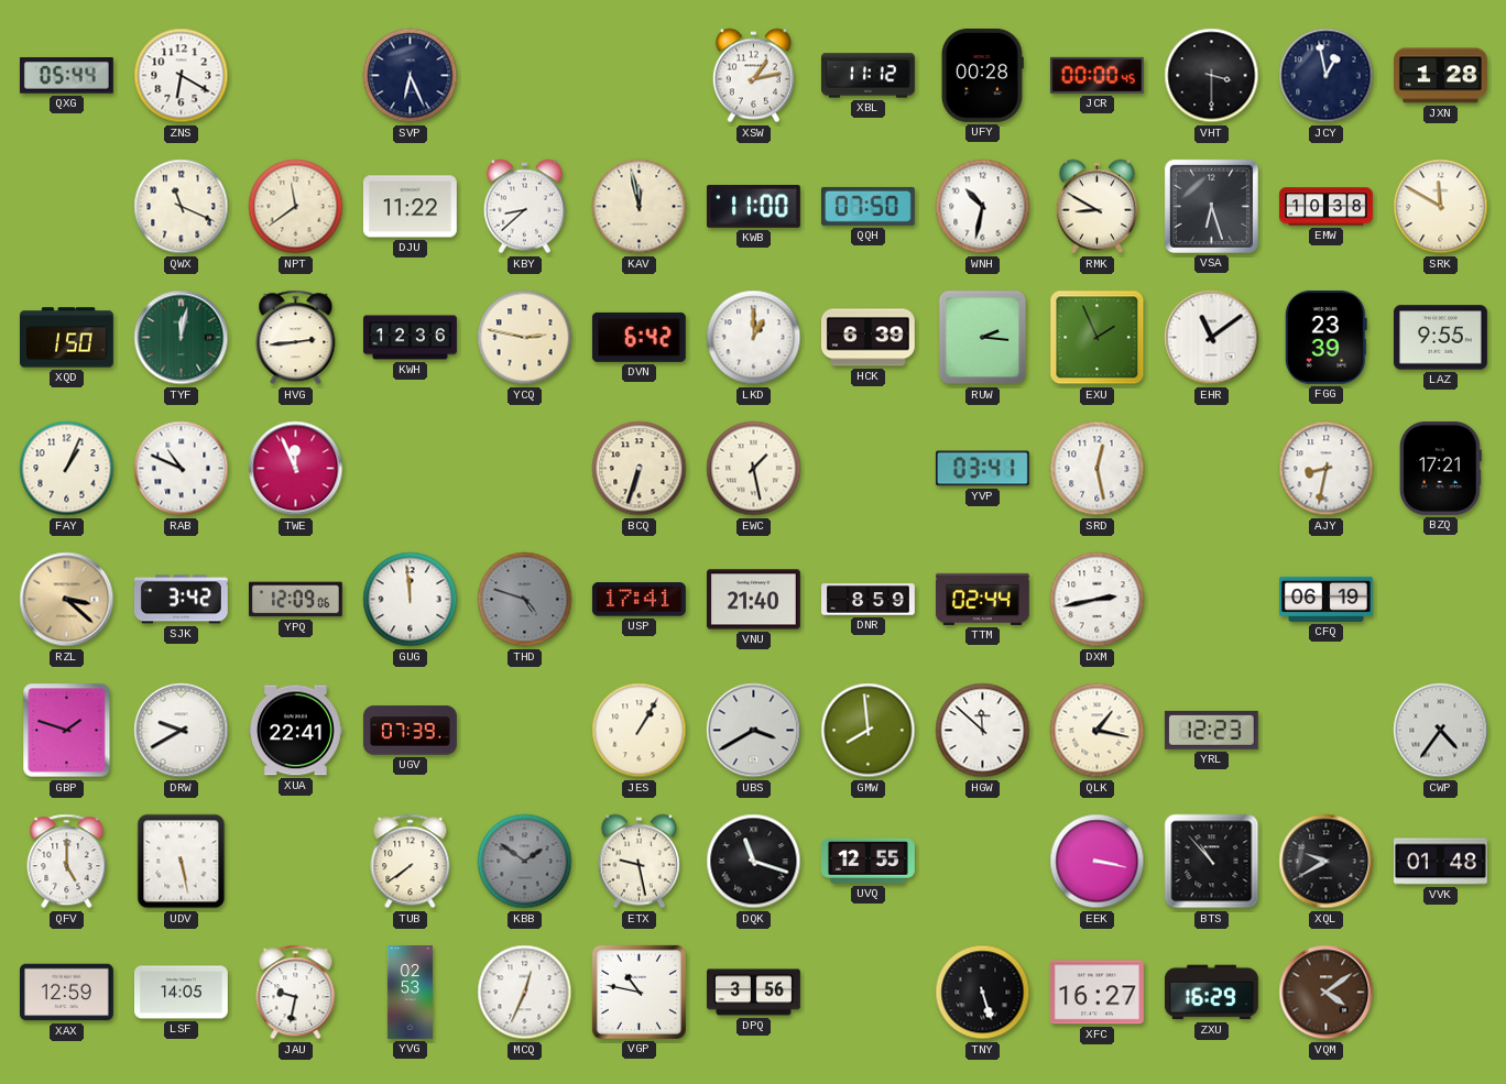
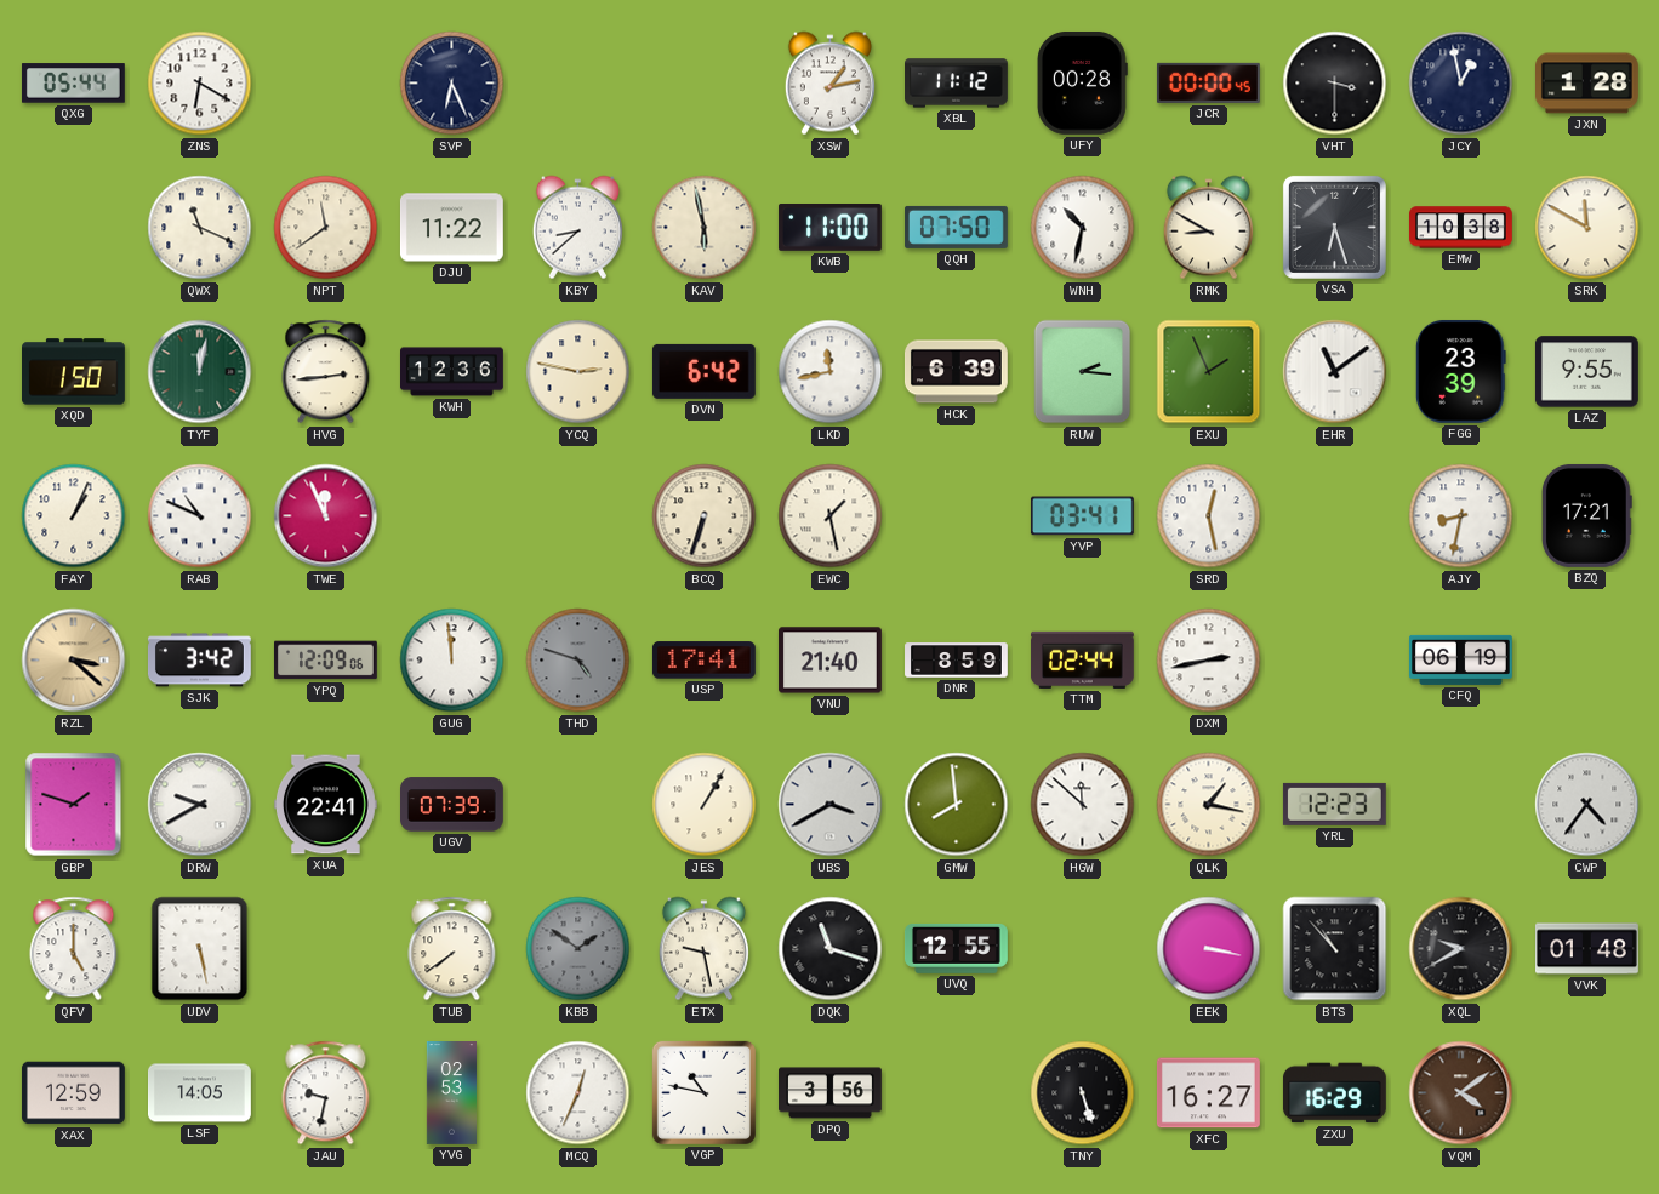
KAV: 11:58 -> 5:58
LKD: 1:00 -> 11:43
